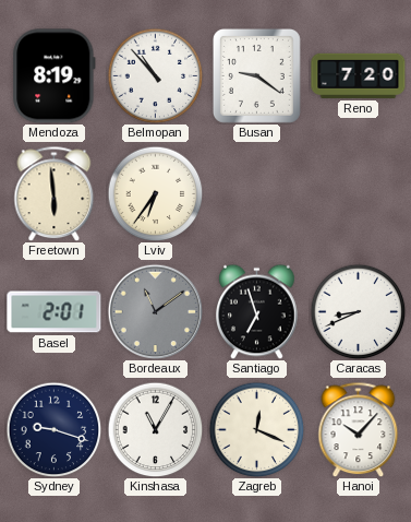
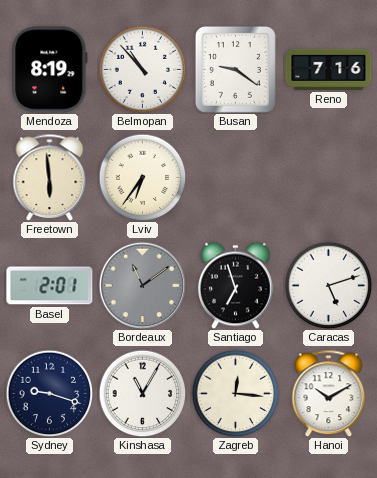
Reno: 7:20 -> 7:16
Caracas: 8:41 -> 5:12
Zagreb: 12:19 -> 12:16
Hanoi: 10:07 -> 10:10
